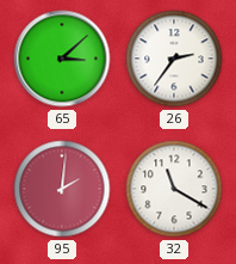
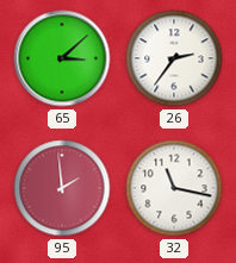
95: 2:01 -> 1:59
32: 11:20 -> 11:17
